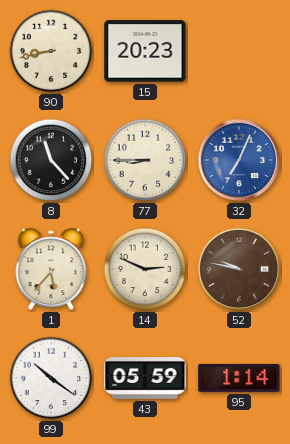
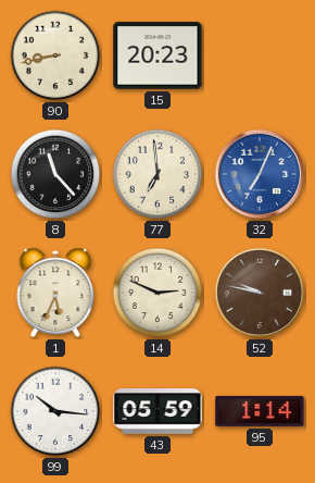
77: 8:45 -> 6:59
1: 5:37 -> 5:34
99: 10:21 -> 10:16
